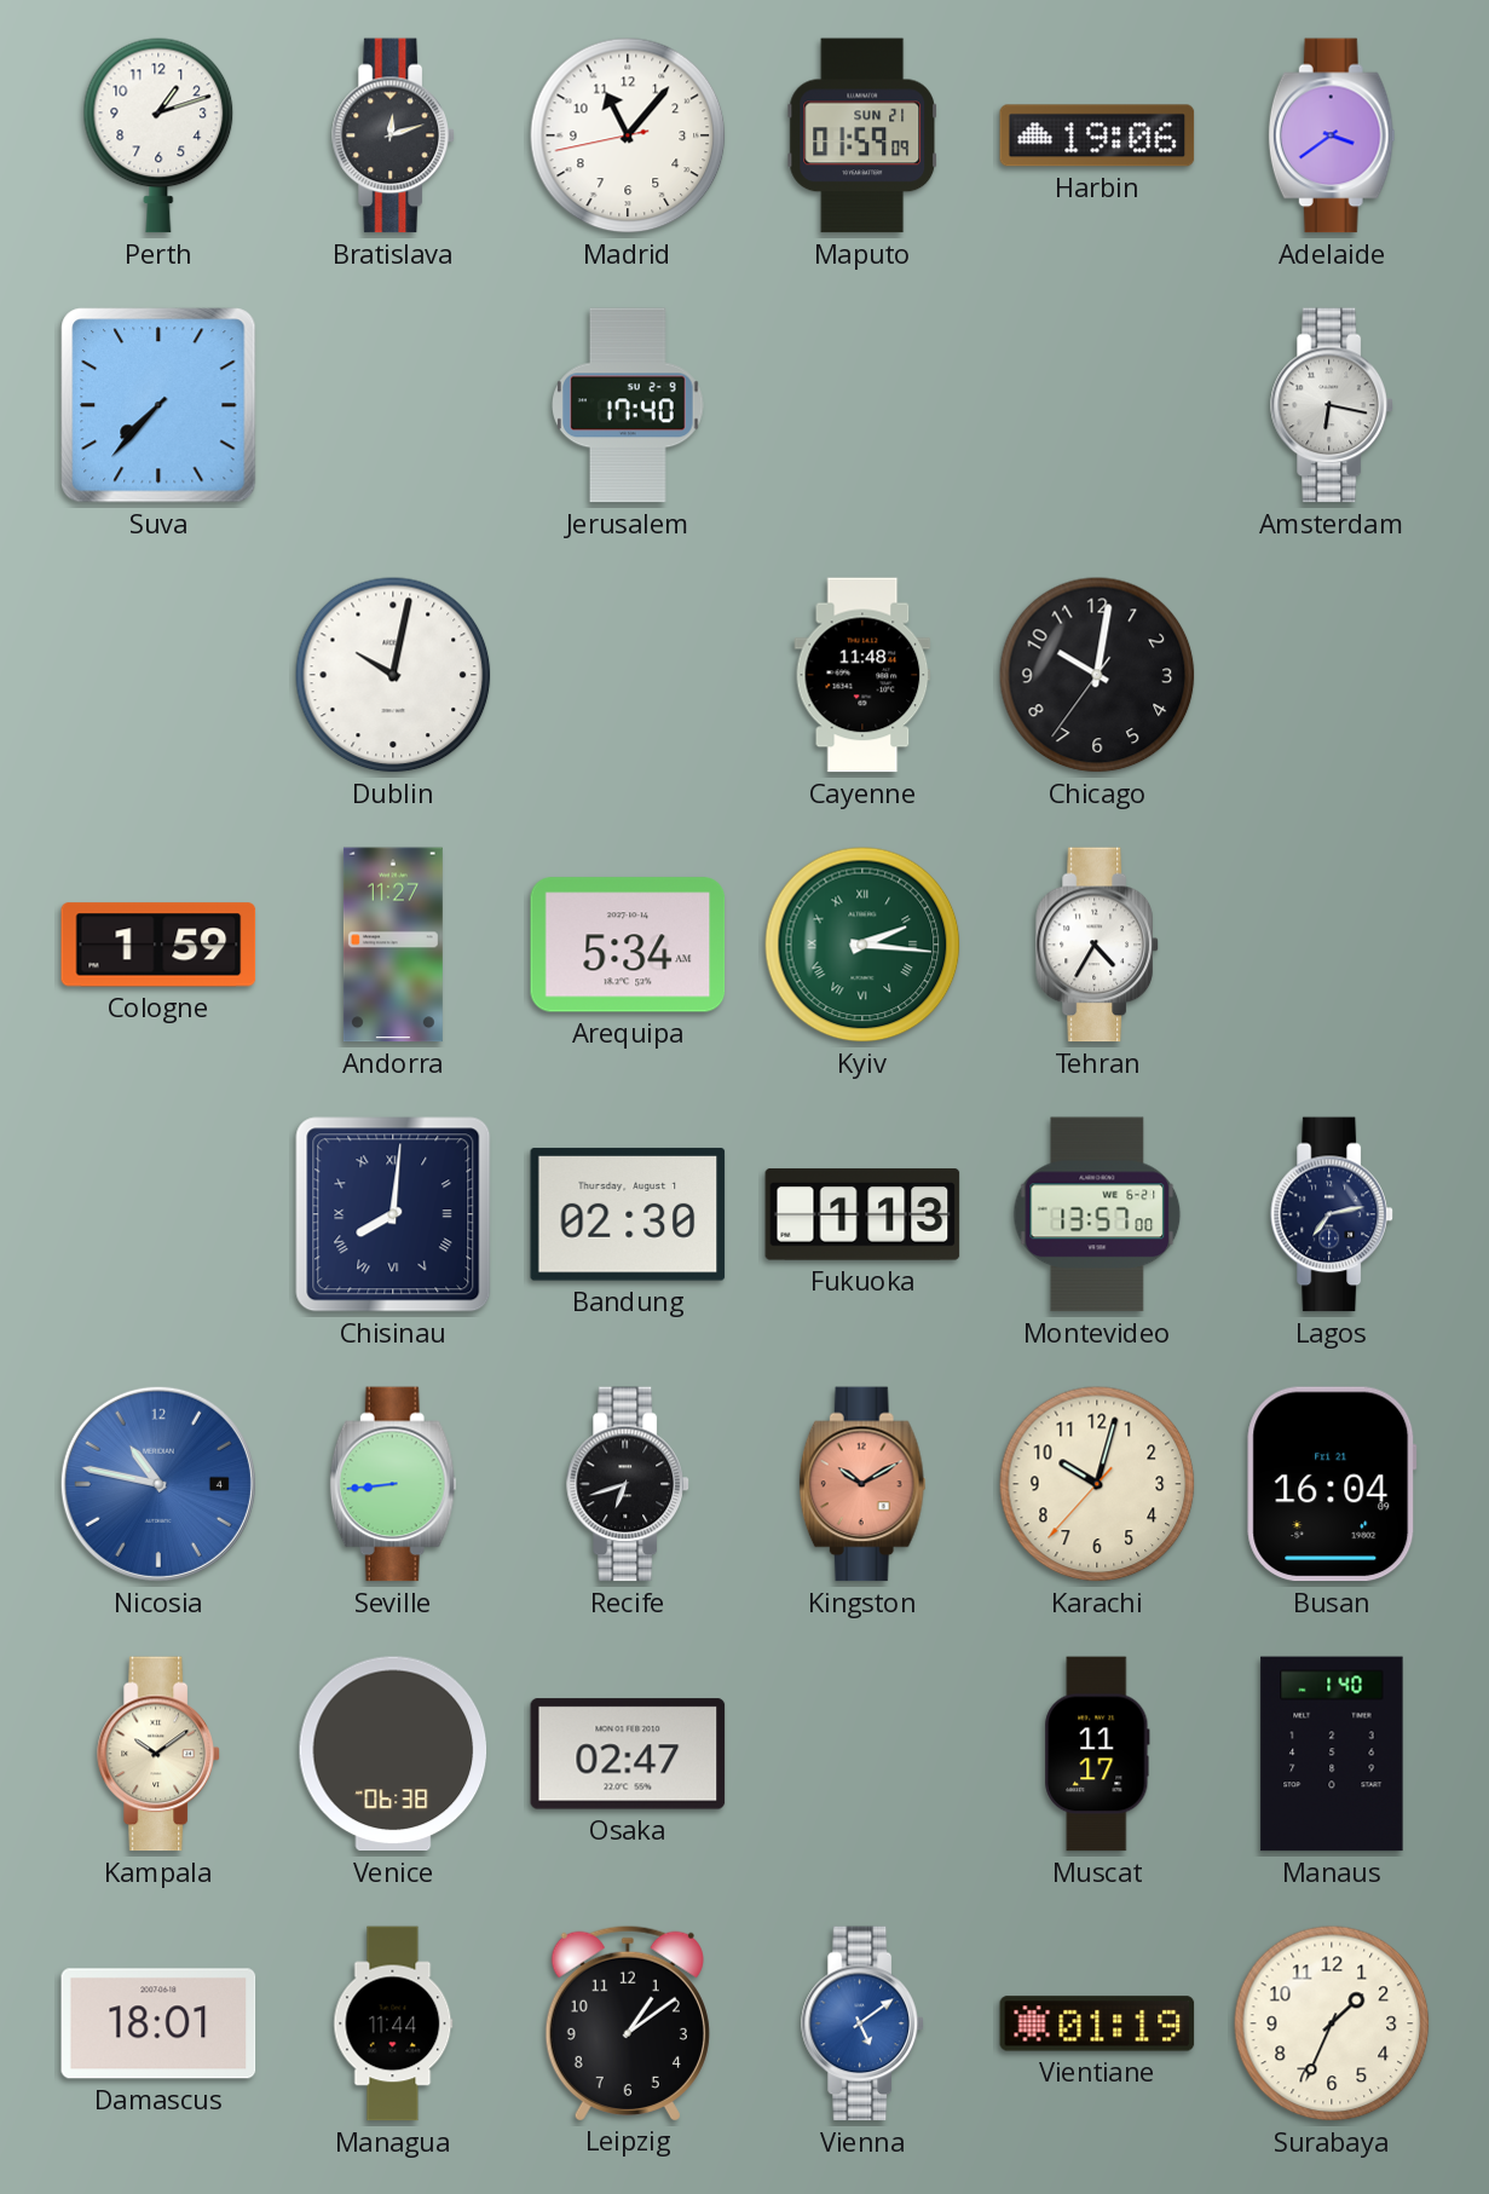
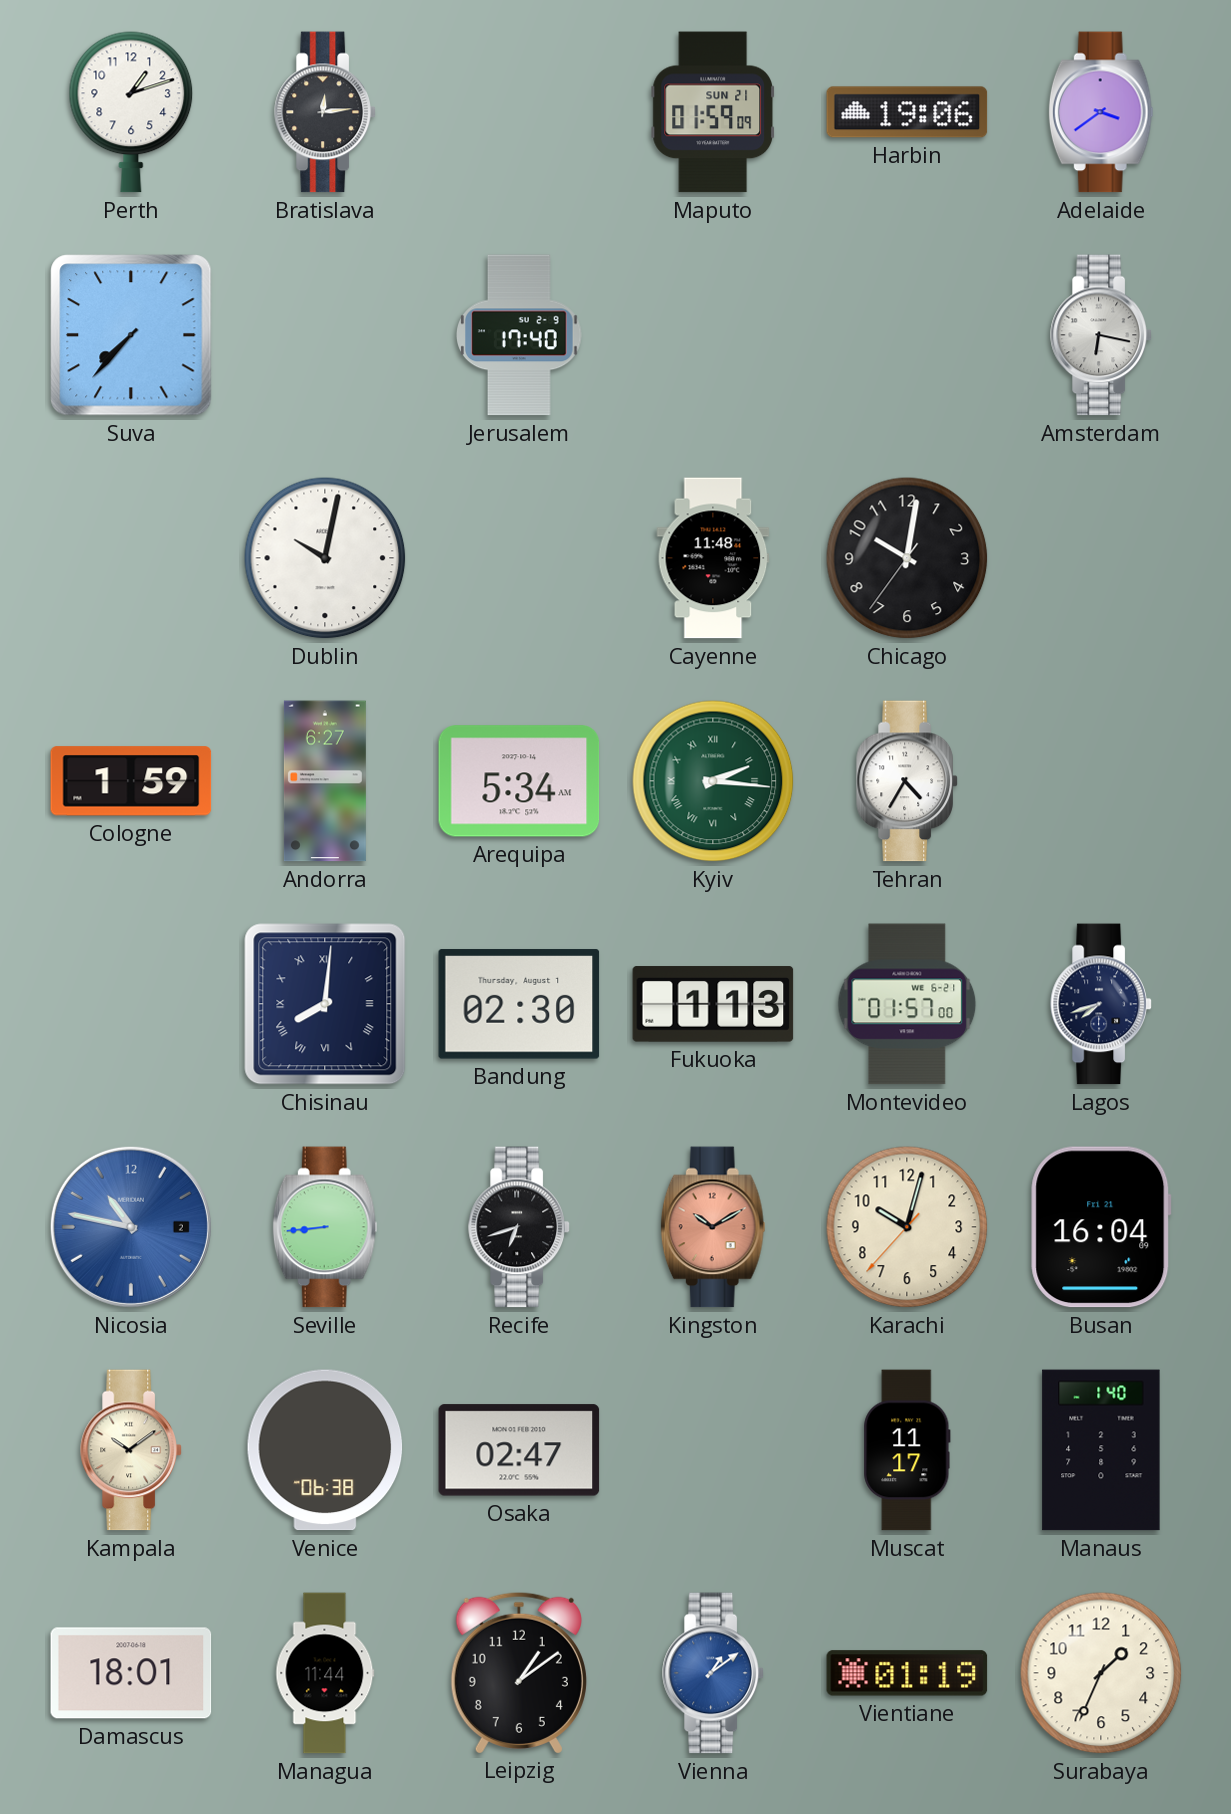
Bratislava: 12:12 -> 12:14
Madrid: 11:06 -> none
Andorra: 11:27 -> 6:27
Montevideo: 13:57 -> 01:57
Lagos: 7:13 -> 7:42
Nicosia date: 4 -> 2
Vienna: 5:09 -> 1:09
